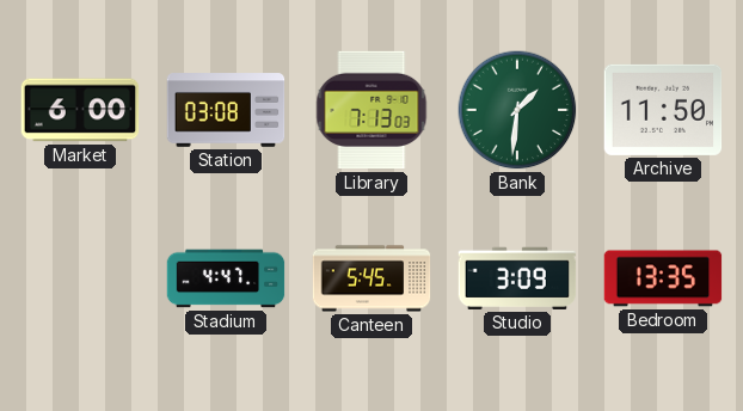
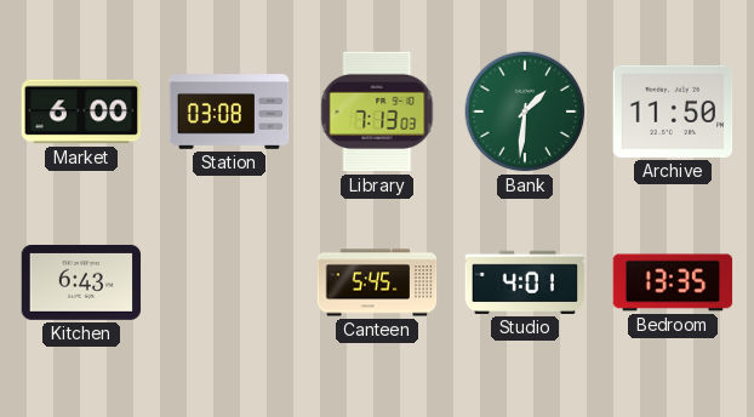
Kitchen: none -> 6:43
Stadium: 4:47 -> none
Studio: 3:09 -> 4:01
